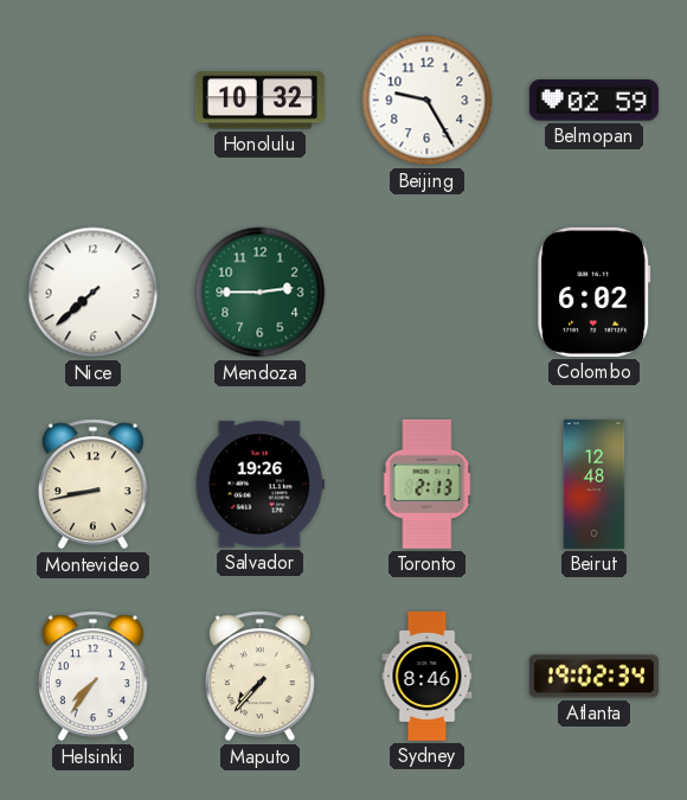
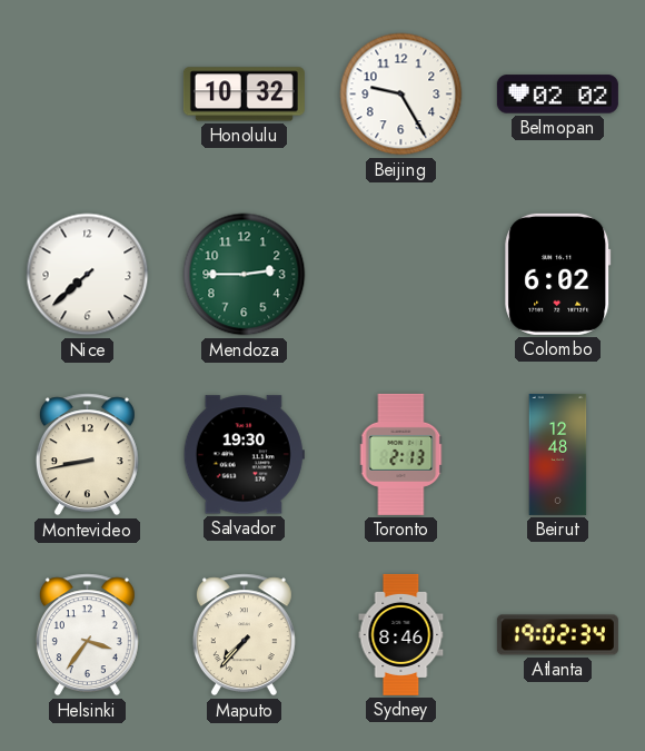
Belmopan: 02:59 -> 02:02
Salvador: 19:26 -> 19:30
Helsinki: 7:36 -> 3:36
